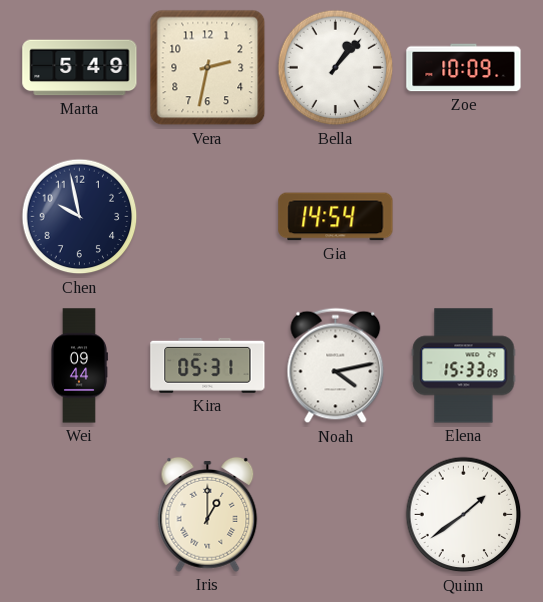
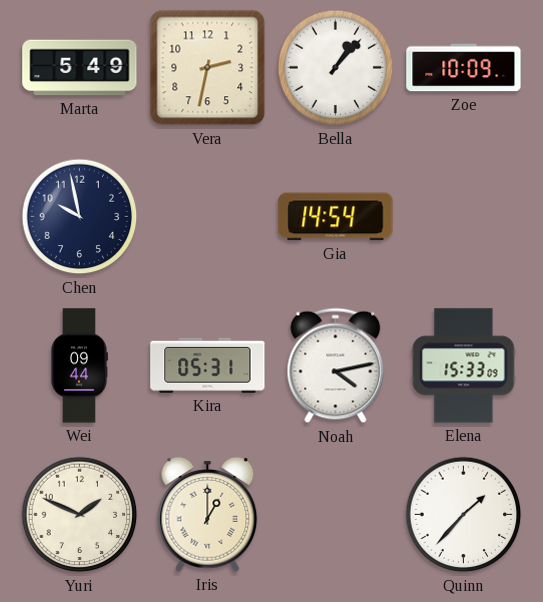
Yuri: none -> 1:49
Quinn: 1:39 -> 1:37
